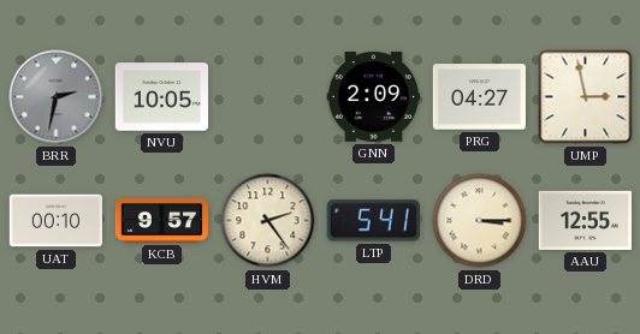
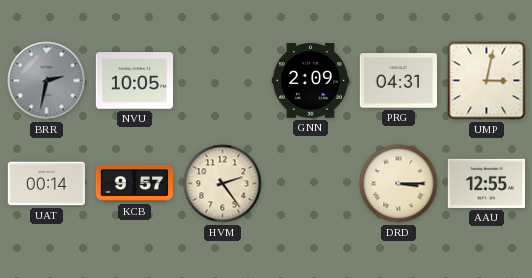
PRG: 04:27 -> 04:31
UMP: 2:58 -> 3:02
UAT: 00:10 -> 00:14
LTP: 5:41 -> none
